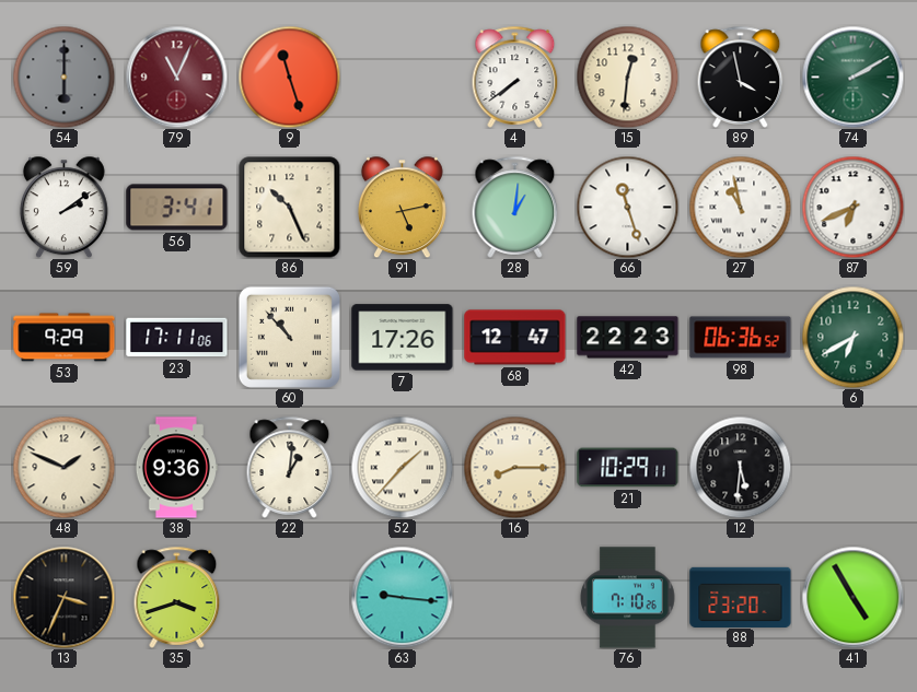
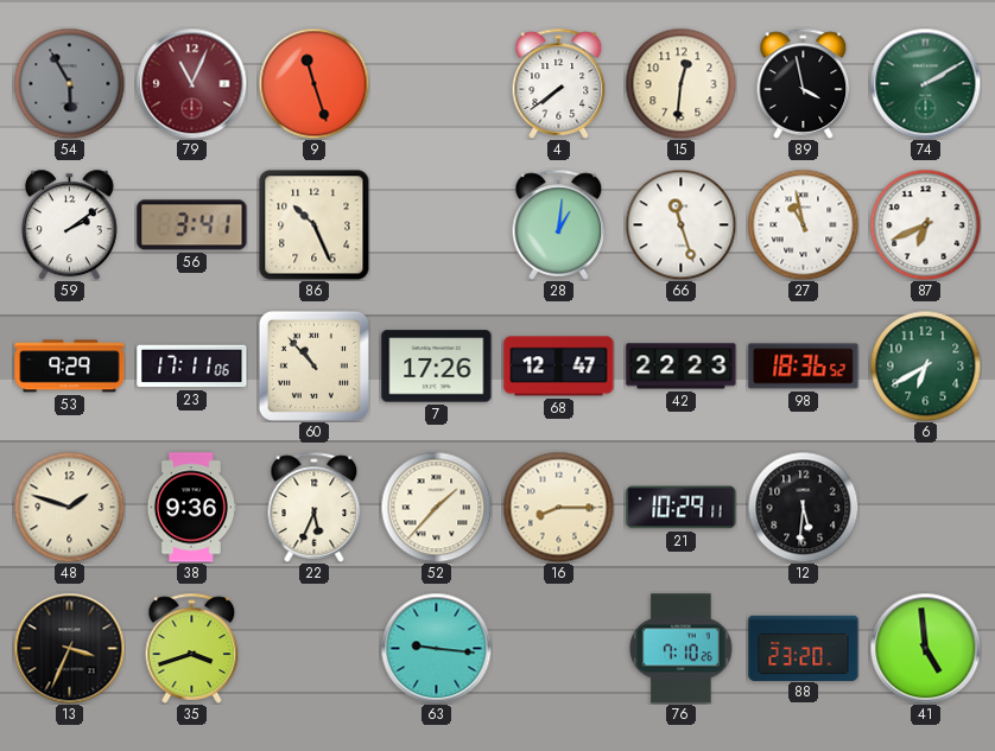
54: 6:00 -> 5:55
91: 5:13 -> none
98: 06:36 -> 18:36
48: 1:49 -> 1:48
22: 1:01 -> 5:34
41: 4:55 -> 4:59
